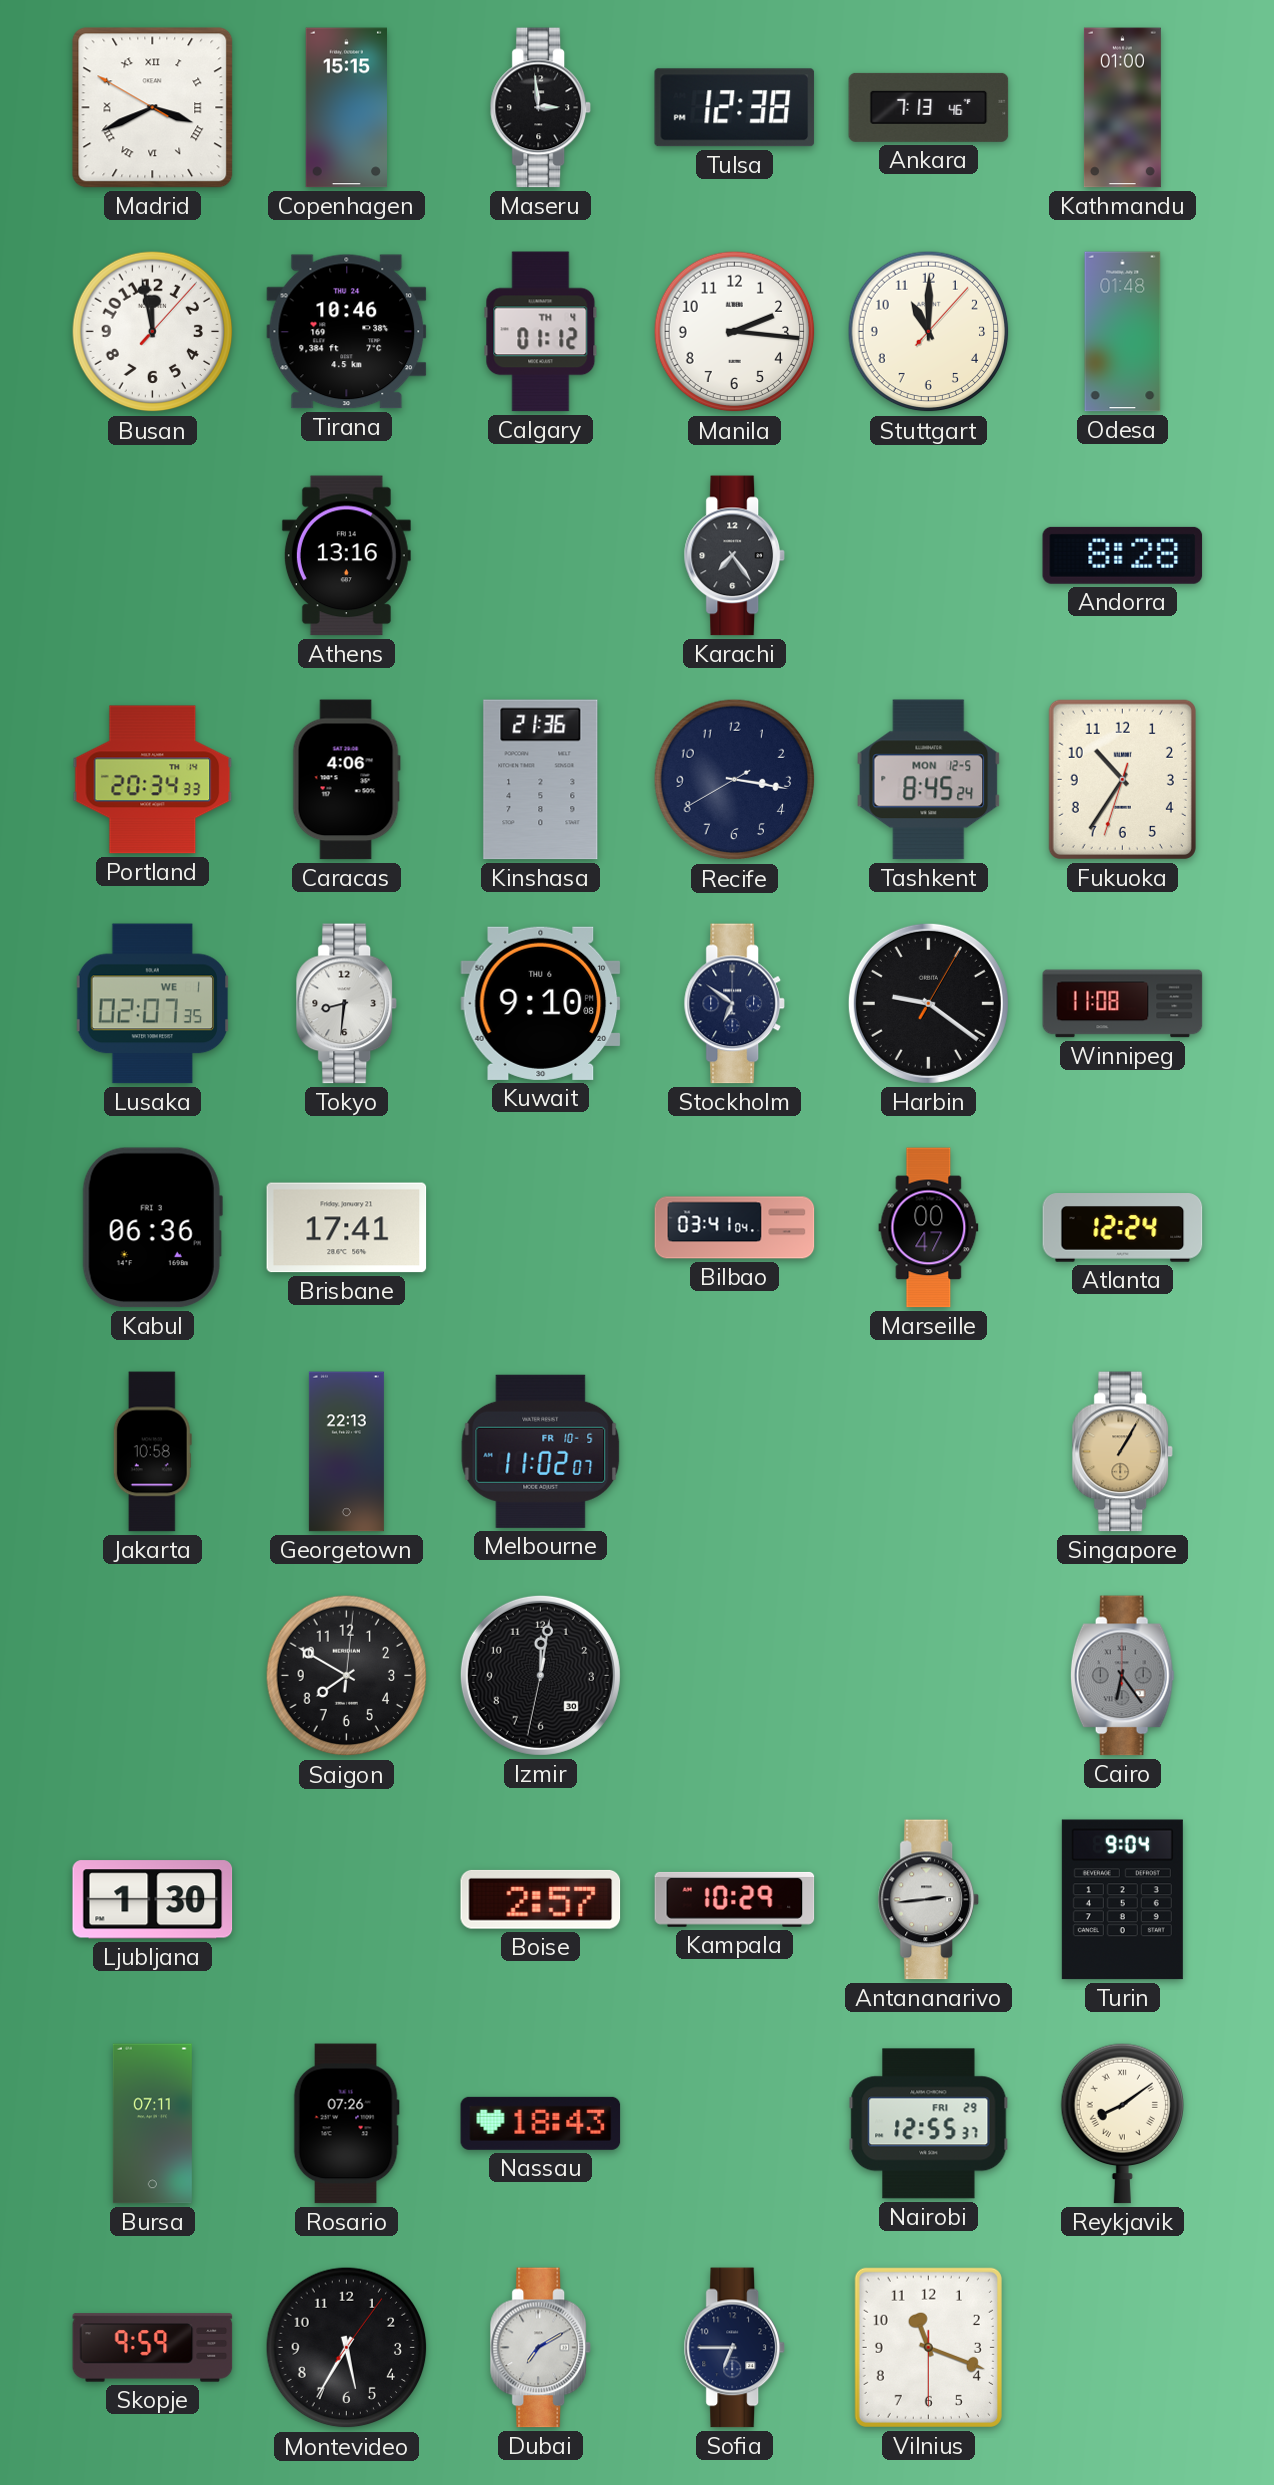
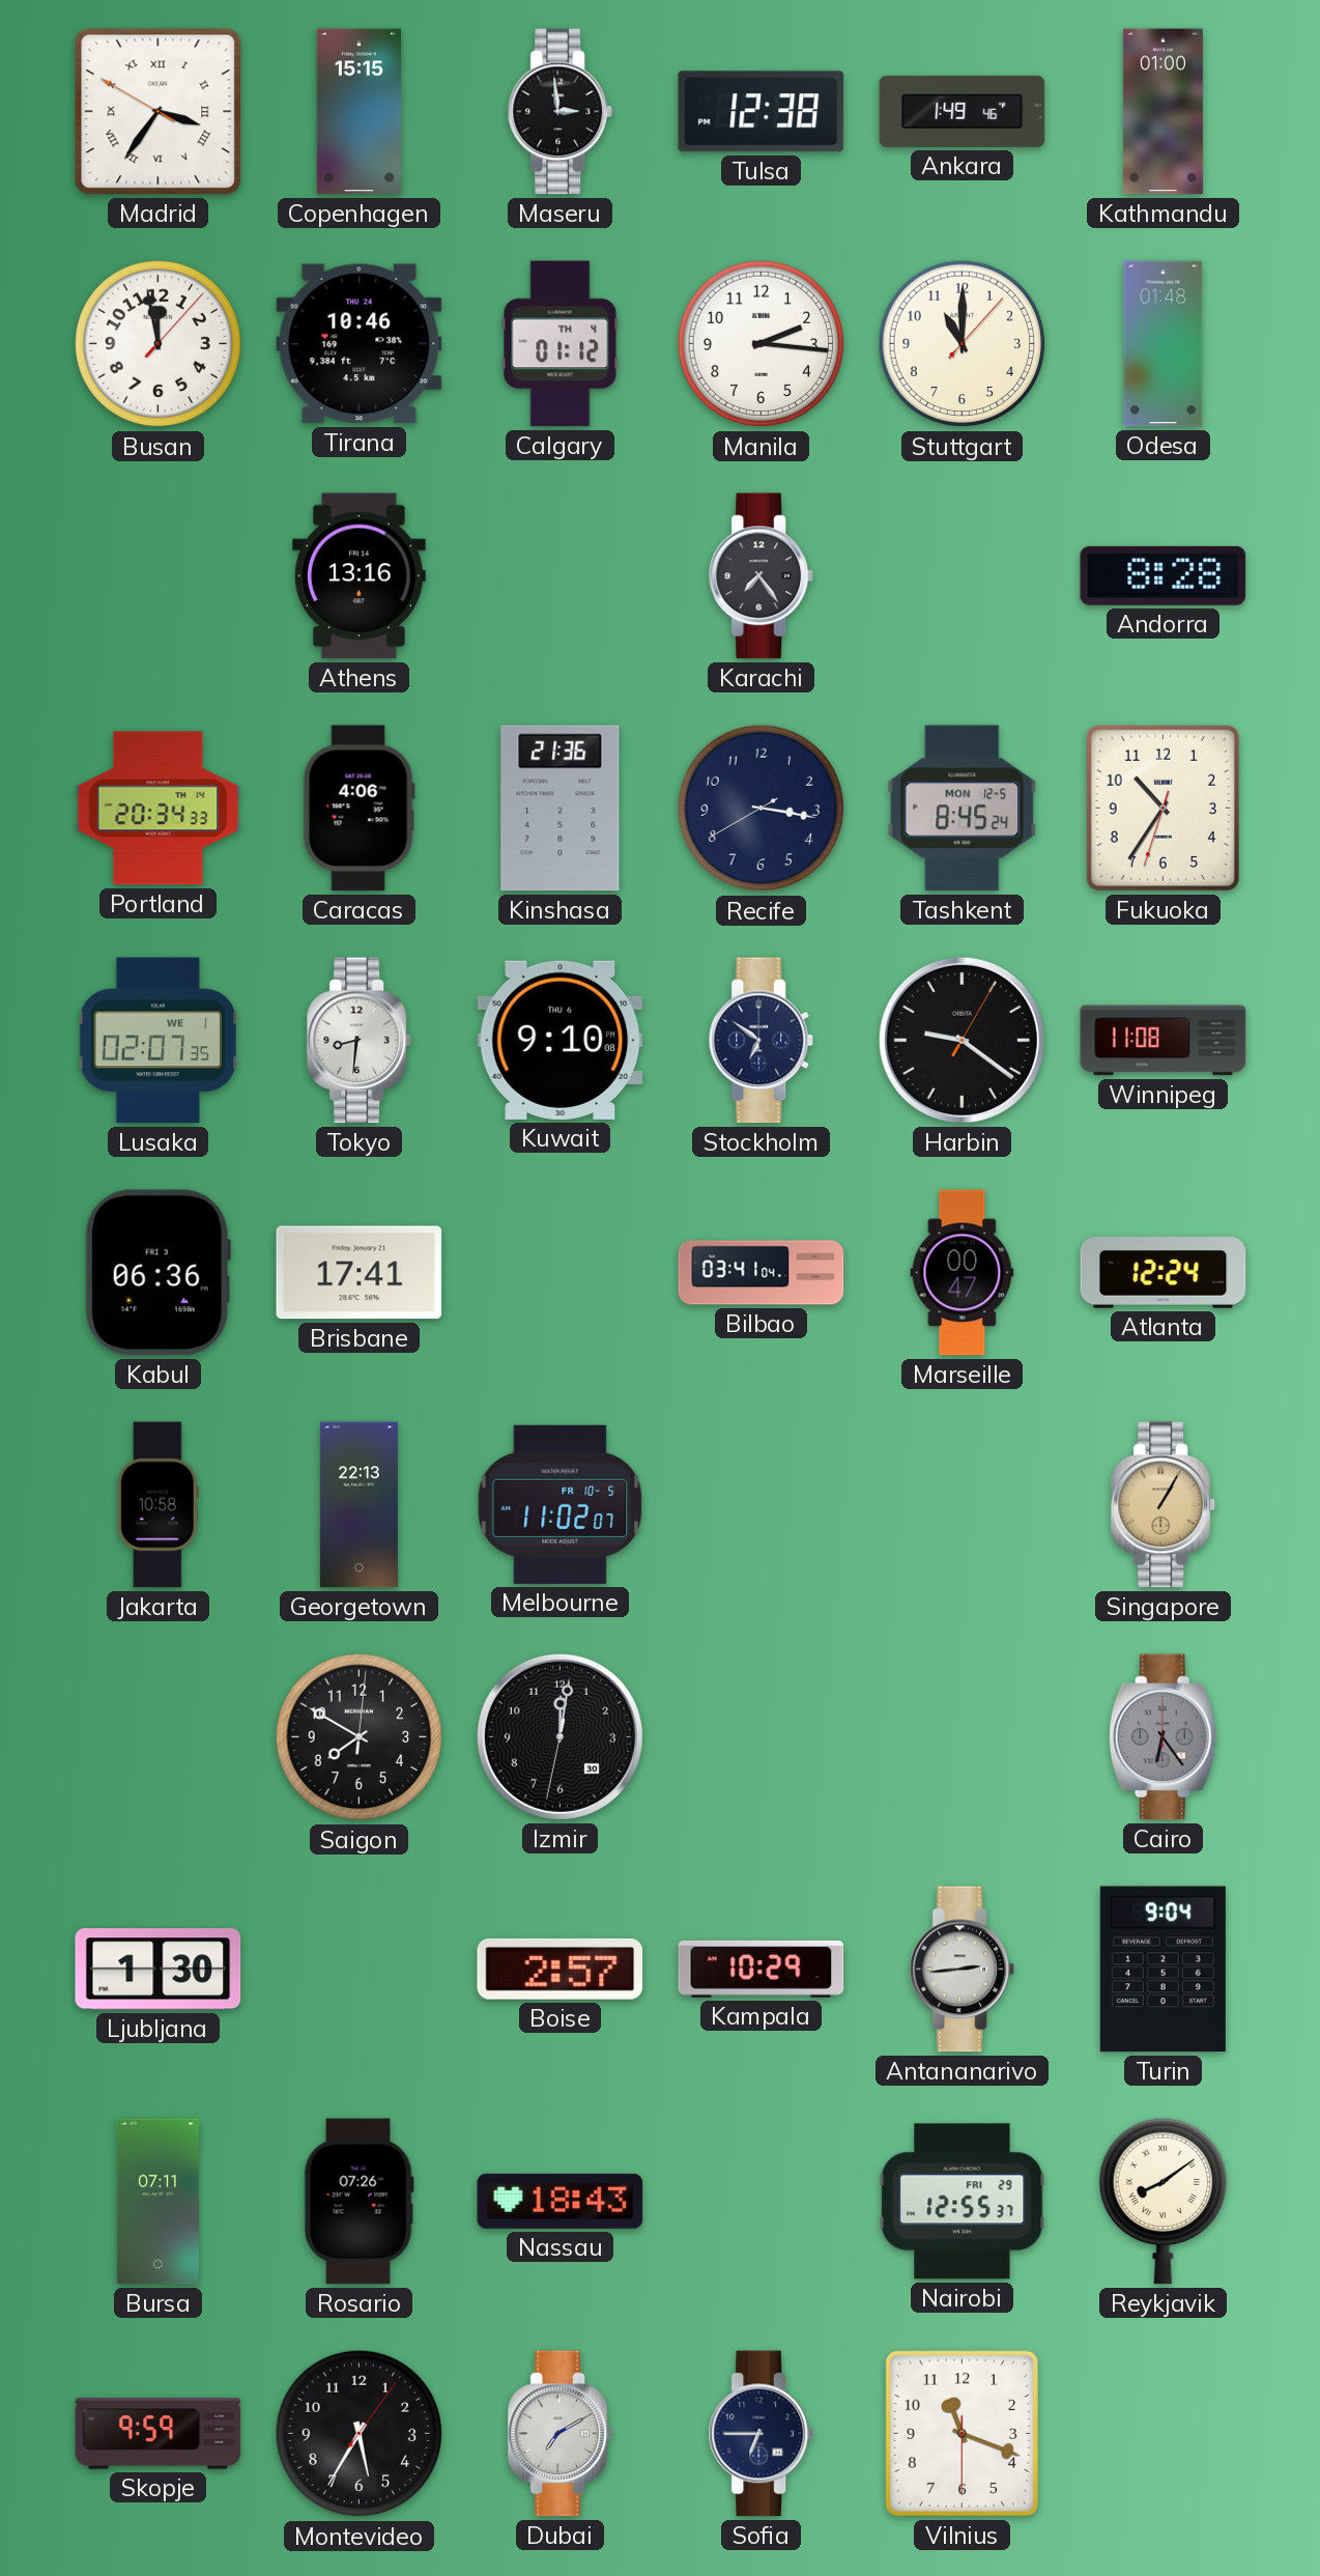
Madrid: 3:40 -> 3:35
Ankara: 7:13 -> 1:49
